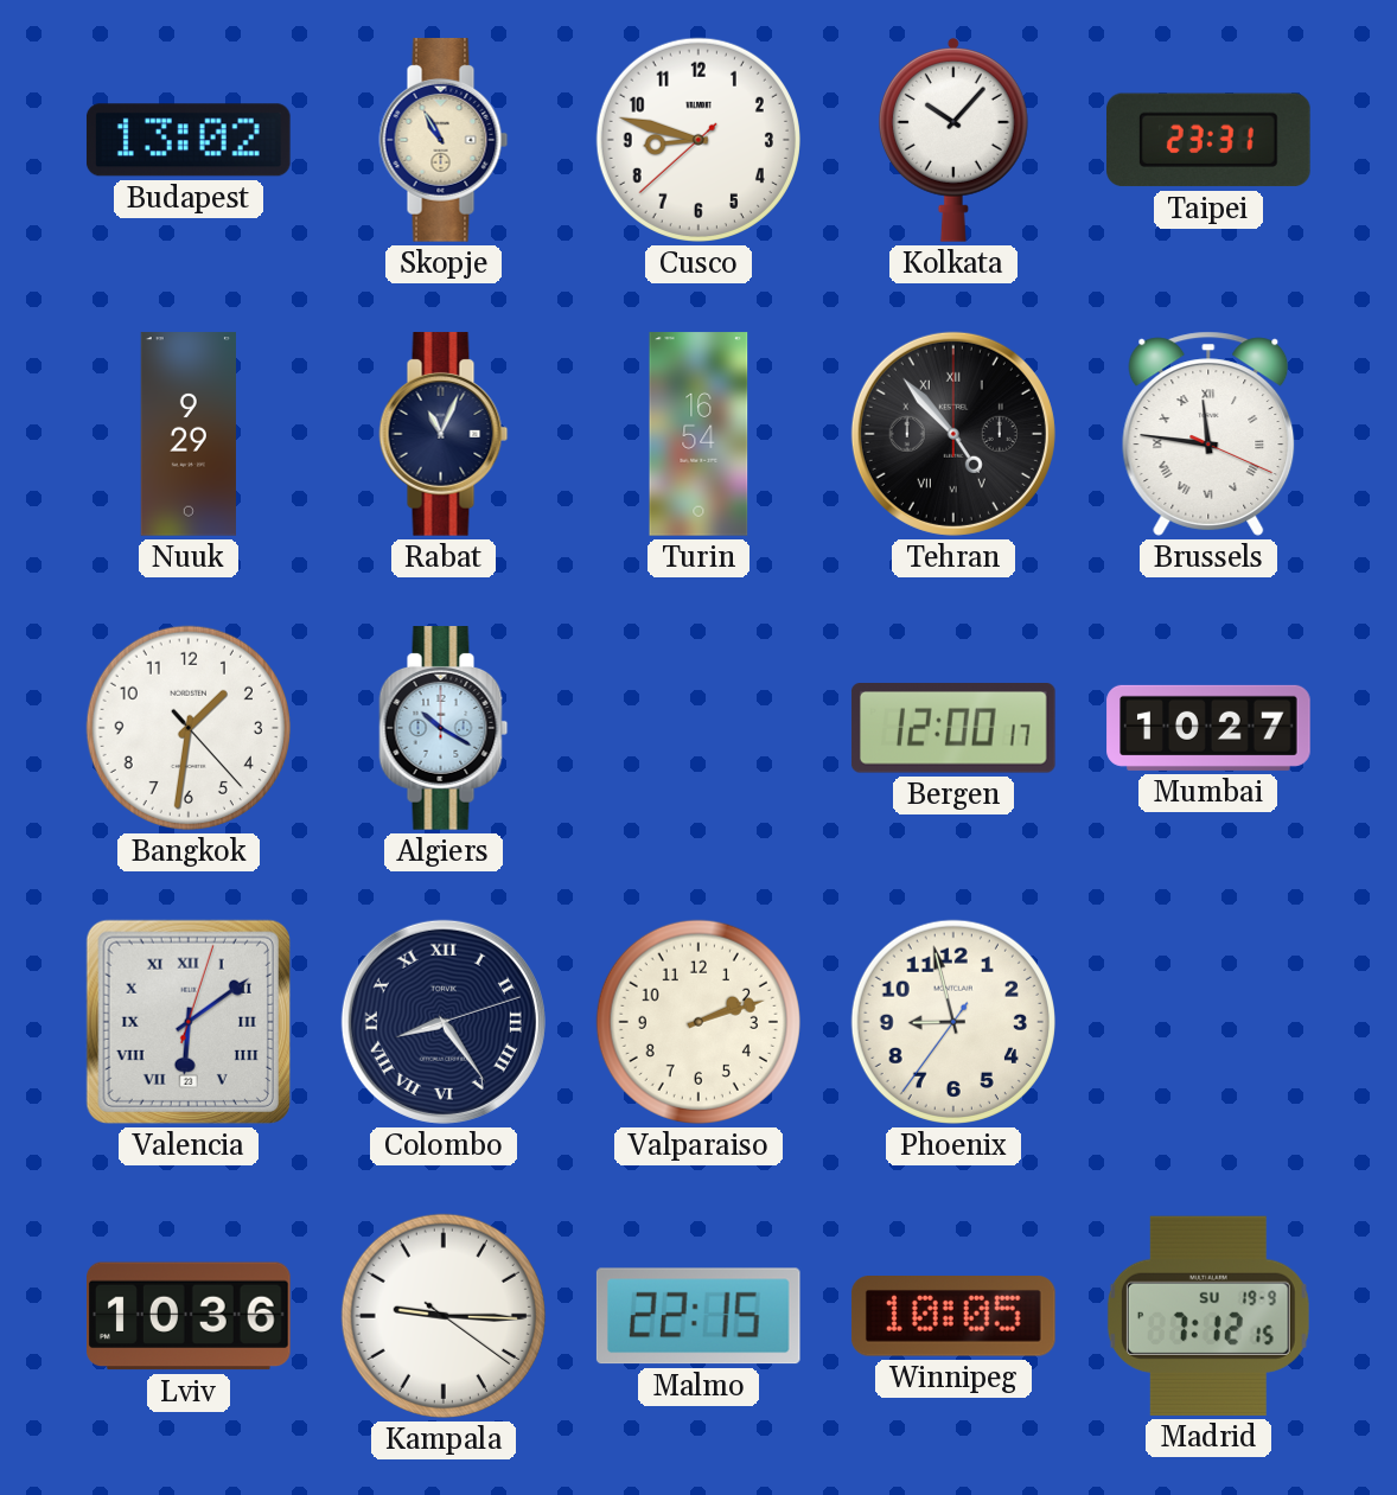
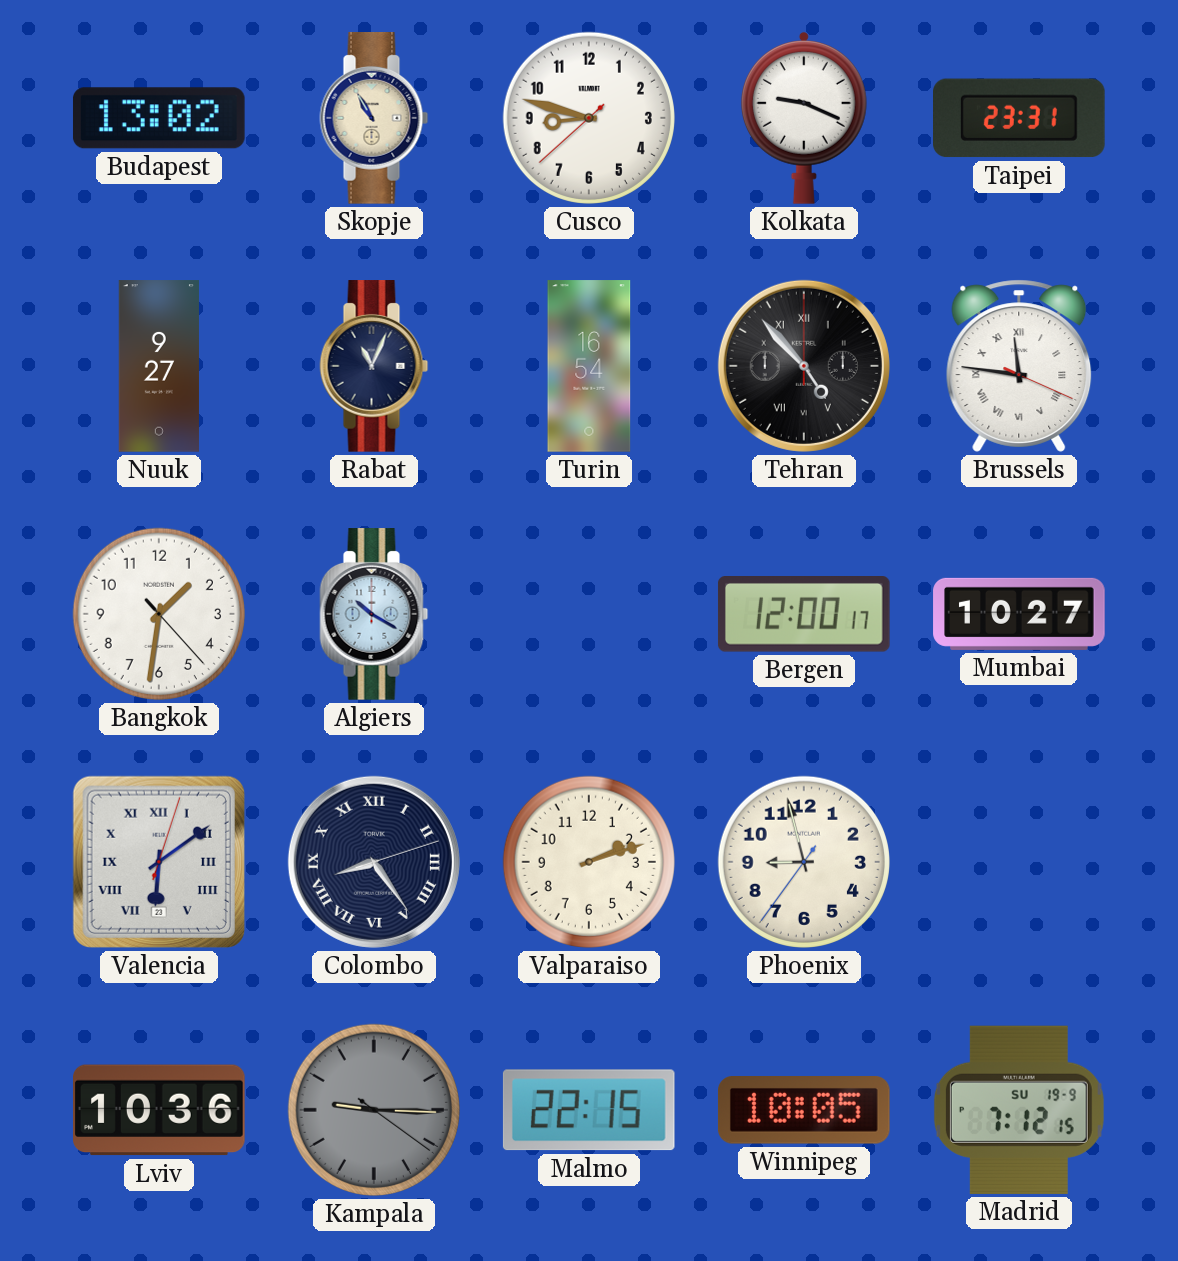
Kolkata: 10:07 -> 9:19
Nuuk: 9:29 -> 9:27
Kampala dial: white -> grey
